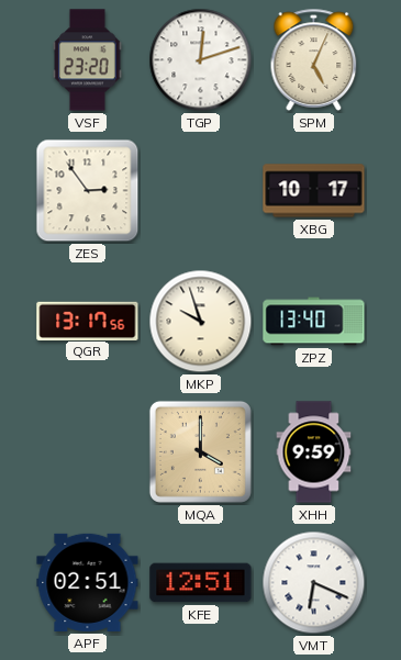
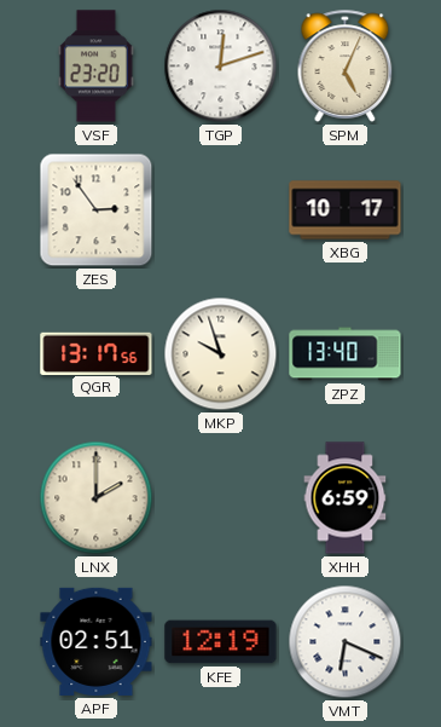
LNX: none -> 2:00
MQA: 4:00 -> none
XHH: 9:59 -> 6:59
KFE: 12:51 -> 12:19
